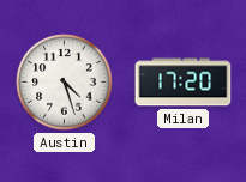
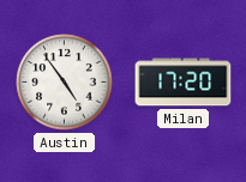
Austin: 4:27 -> 4:54
